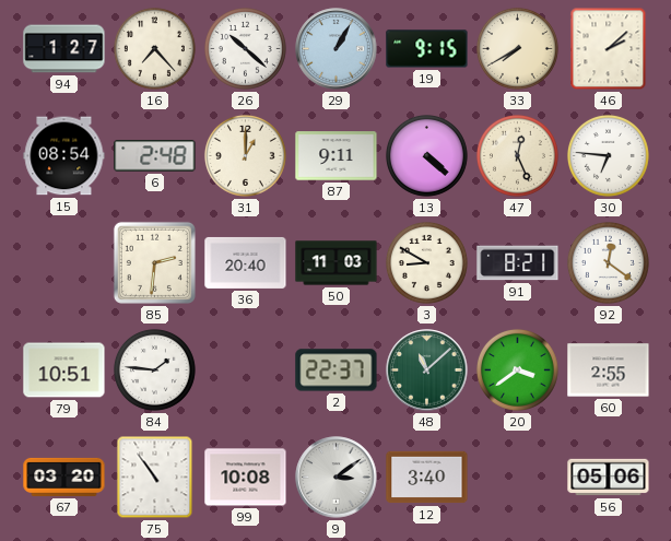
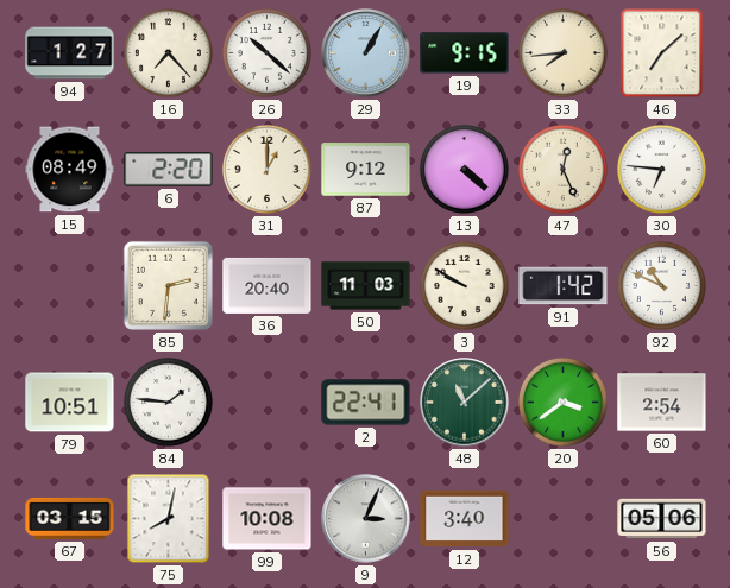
33: 7:40 -> 7:44
46: 2:08 -> 7:08
15: 08:54 -> 08:49
6: 2:48 -> 2:20
87: 9:11 -> 9:12
3: 8:50 -> 9:50
91: 8:21 -> 1:42
92: 12:21 -> 10:49
2: 22:37 -> 22:41
60: 2:55 -> 2:54
67: 03:20 -> 03:15
75: 10:54 -> 8:02
9: 3:09 -> 3:04
